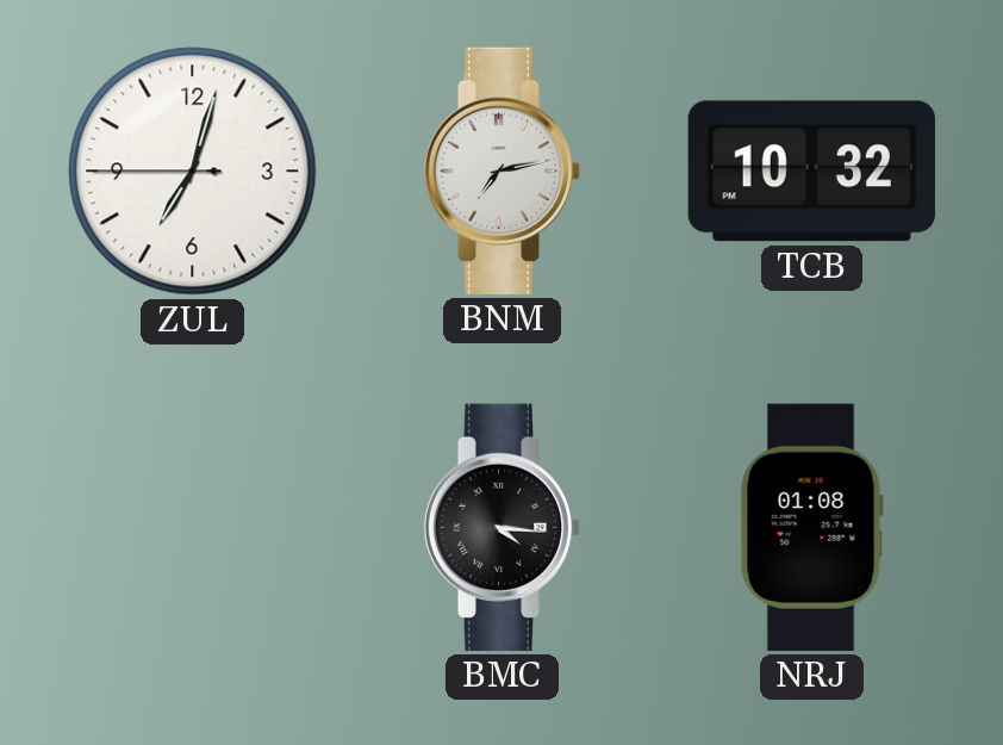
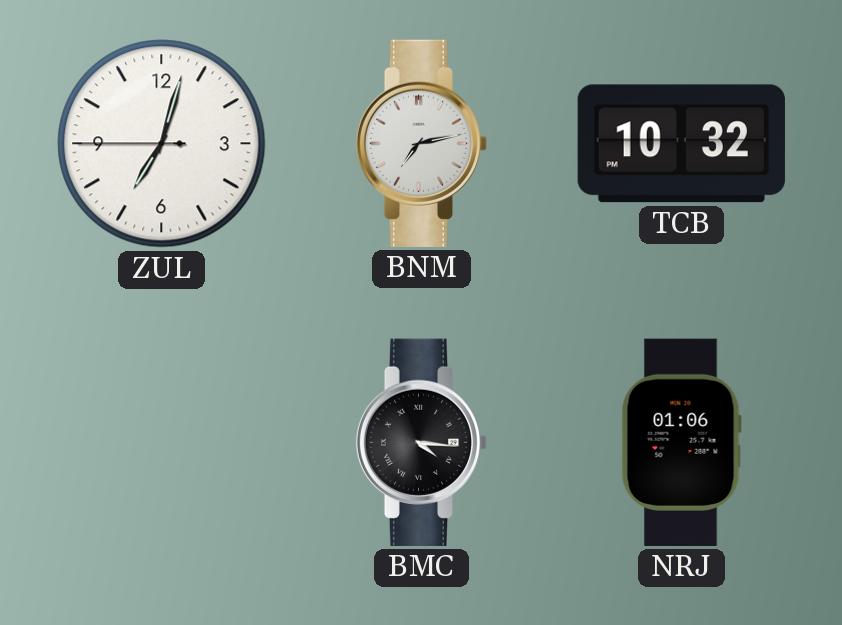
NRJ: 01:08 -> 01:06
